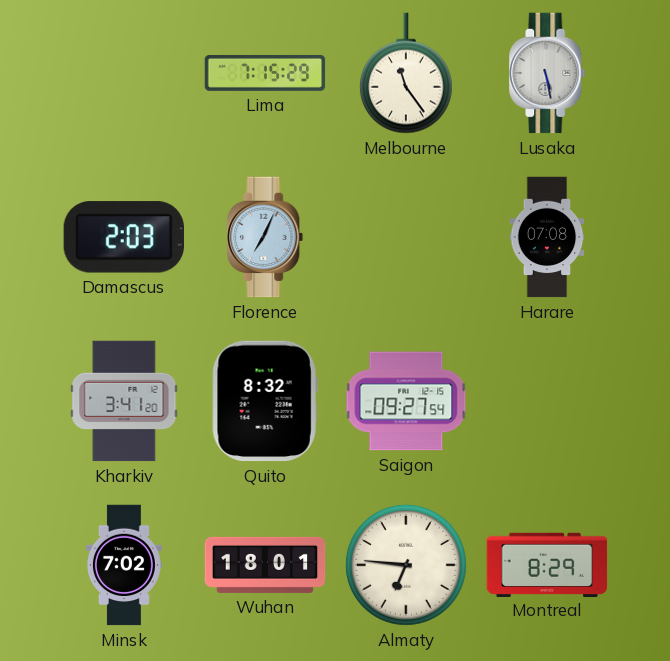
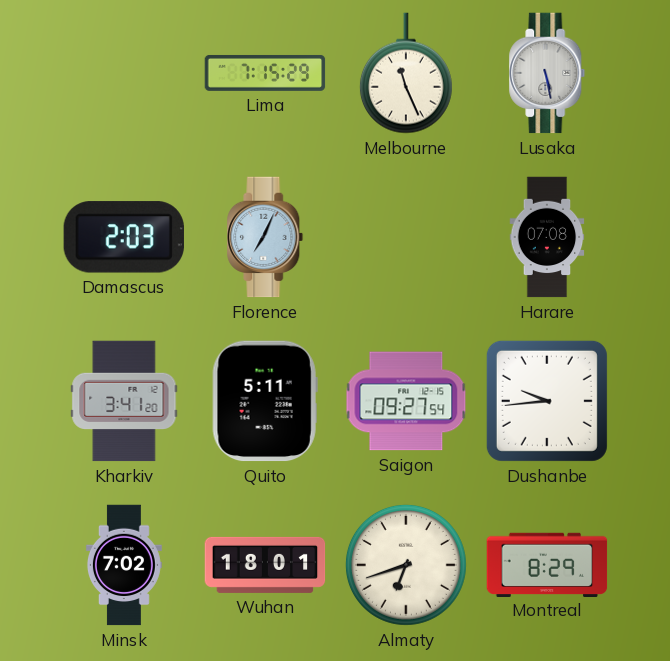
Melbourne: 11:24 -> 11:26
Quito: 8:32 -> 5:11
Dushanbe: none -> 9:44
Almaty: 6:46 -> 6:42
